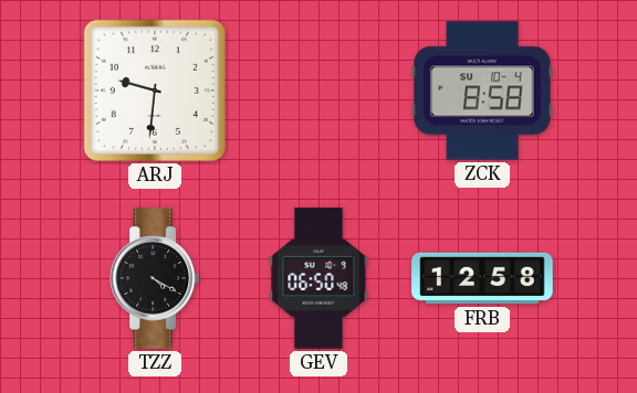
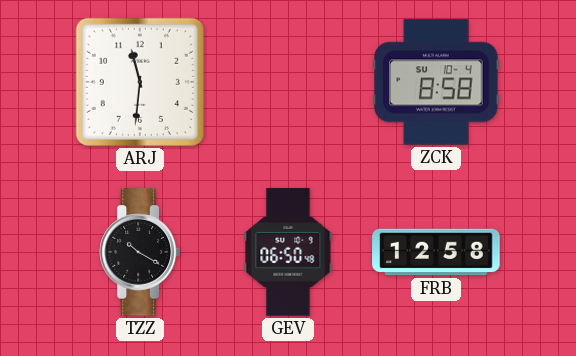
ARJ: 9:31 -> 11:31
TZZ: 4:20 -> 10:20
